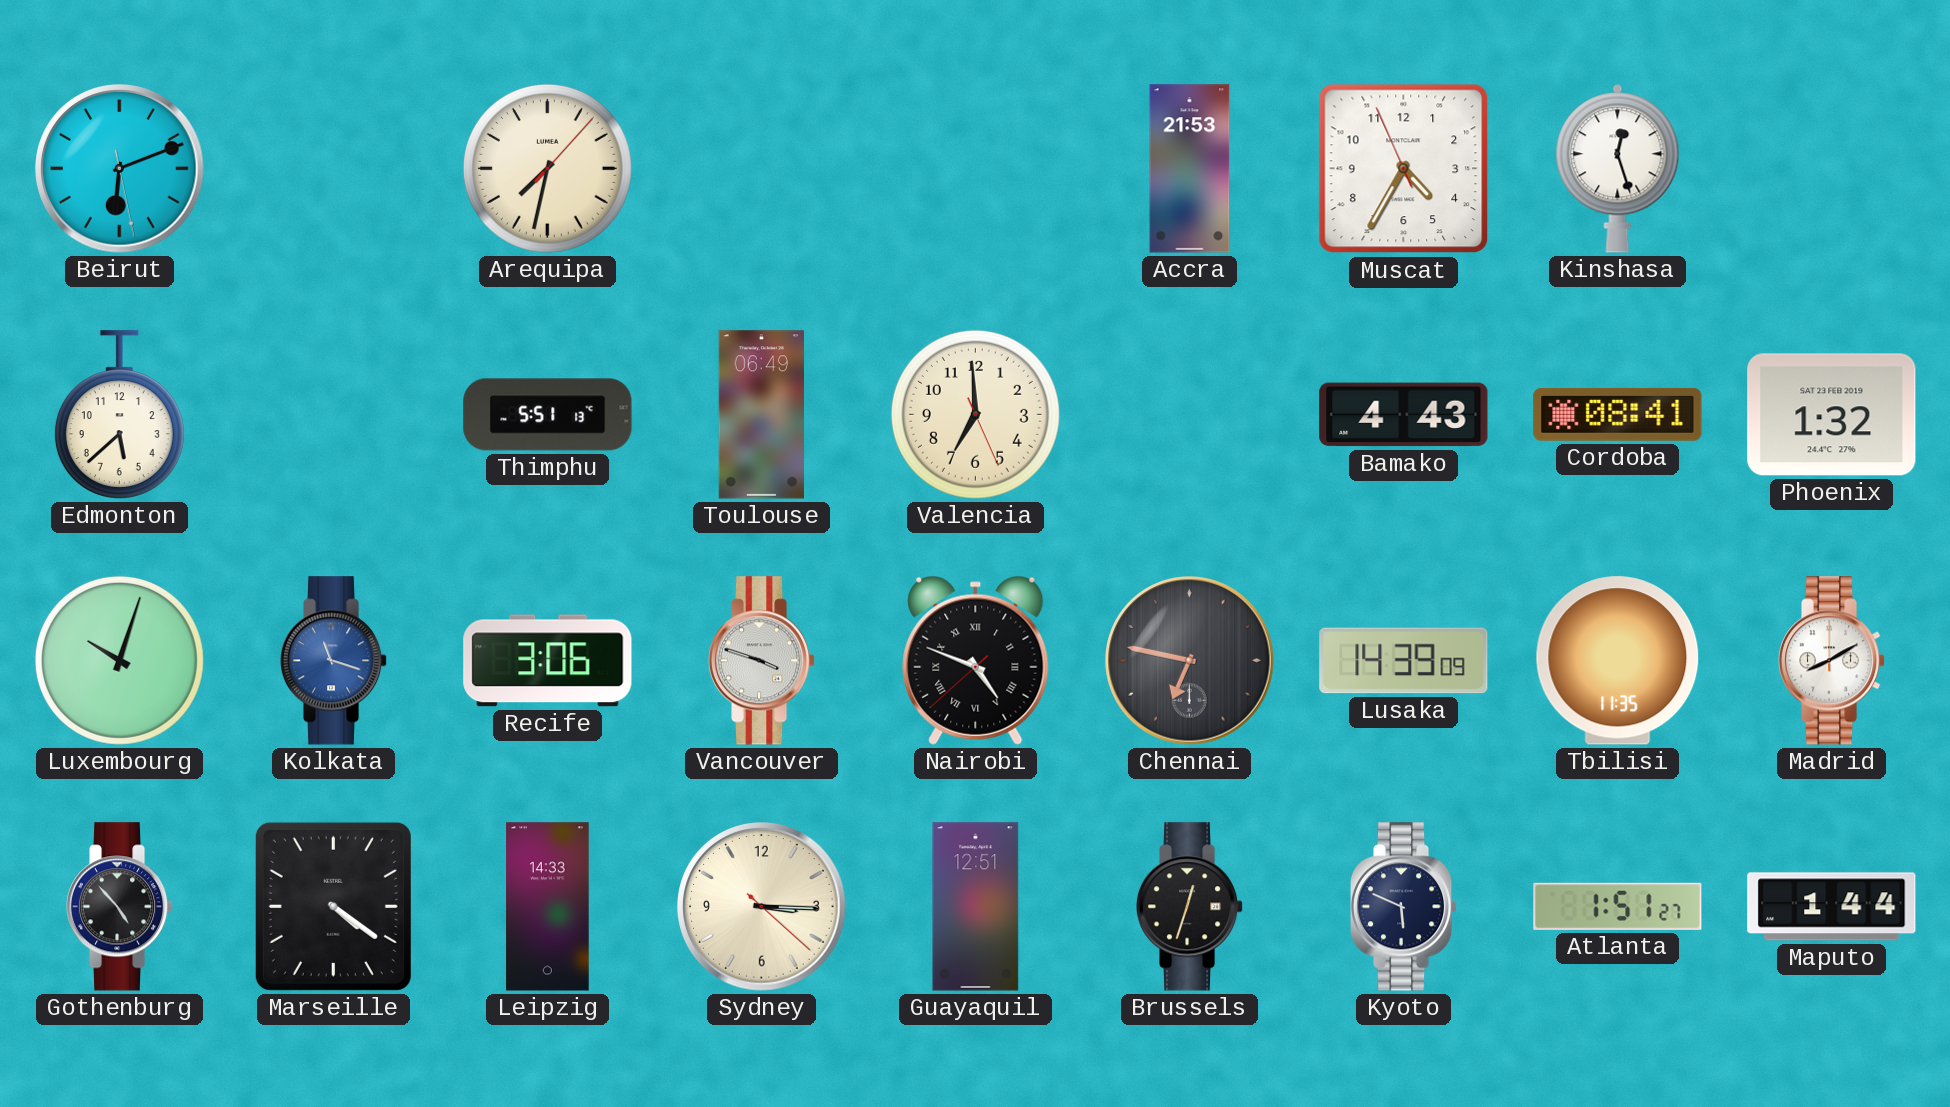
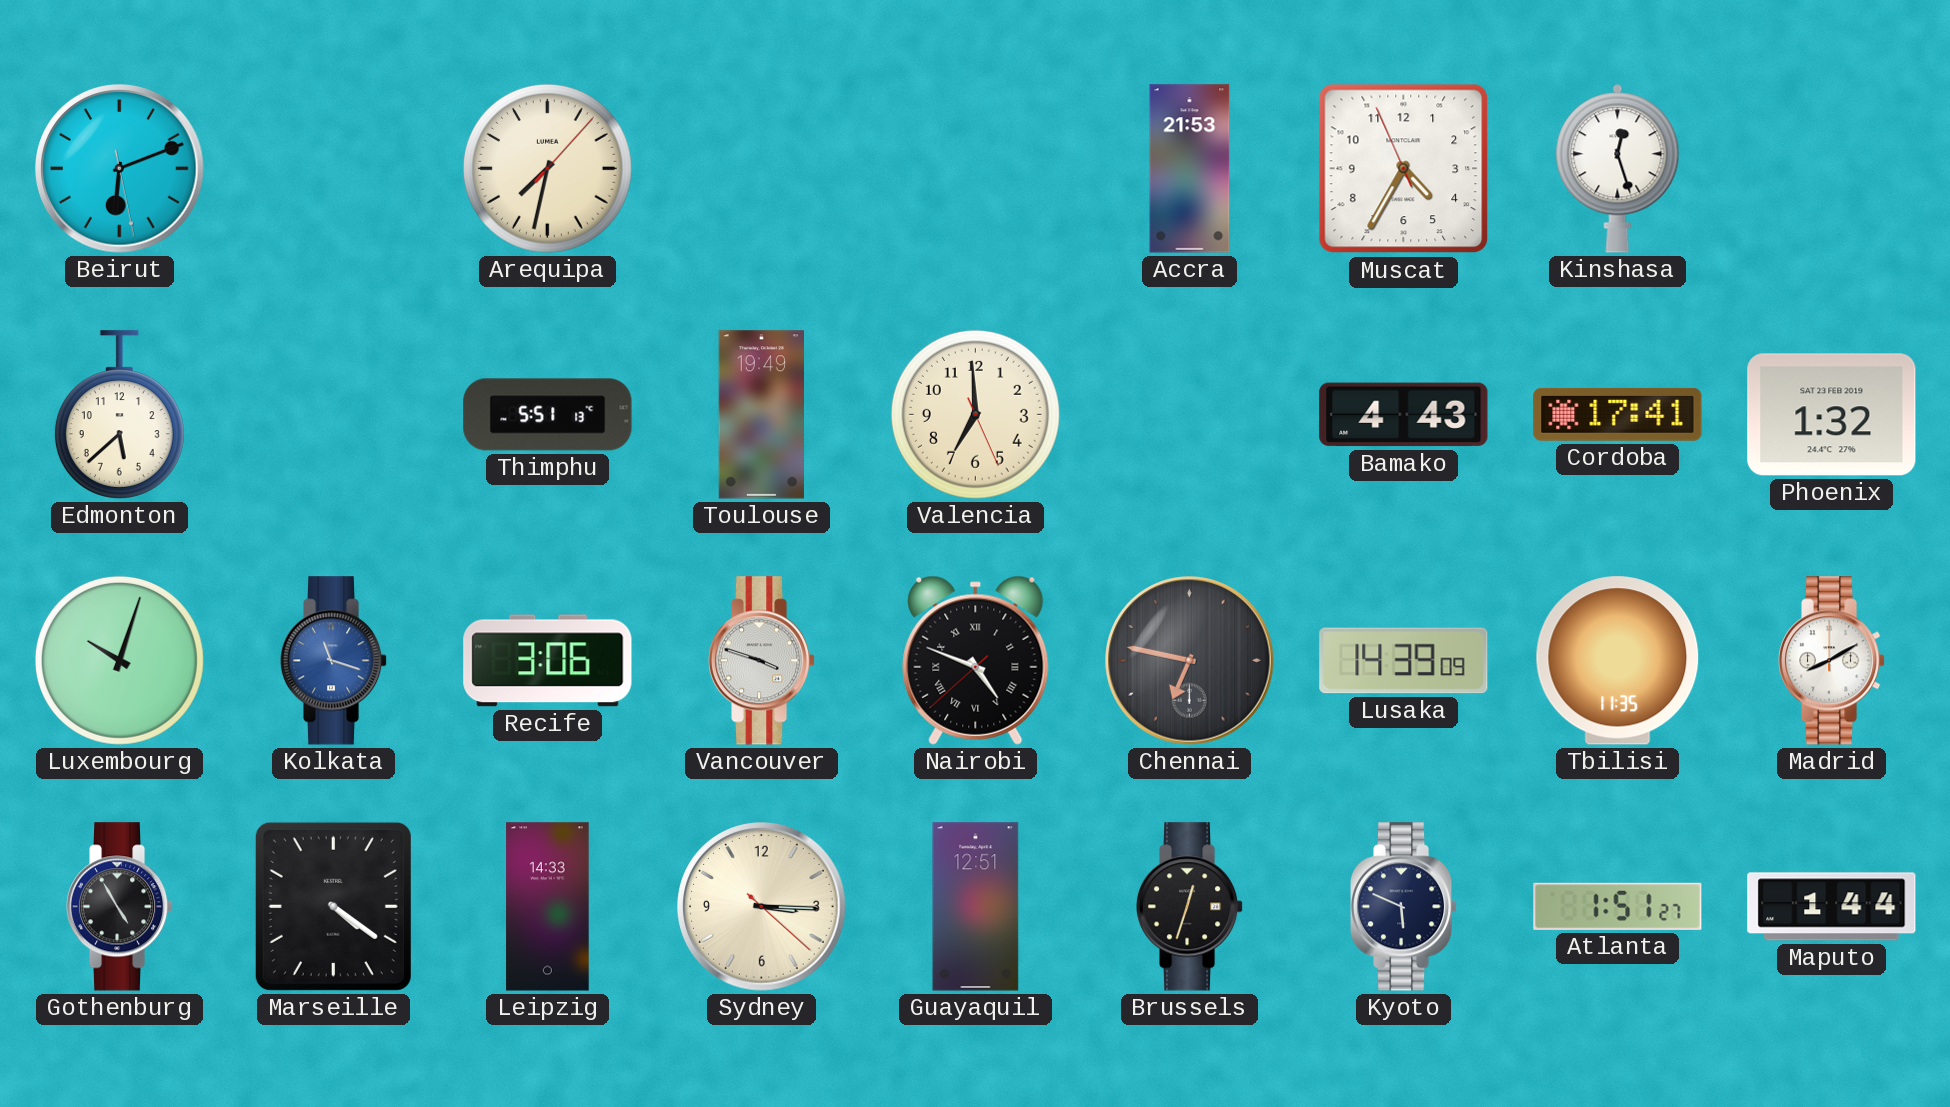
Toulouse: 06:49 -> 19:49
Cordoba: 08:41 -> 17:41
Gothenburg: 4:53 -> 4:55
